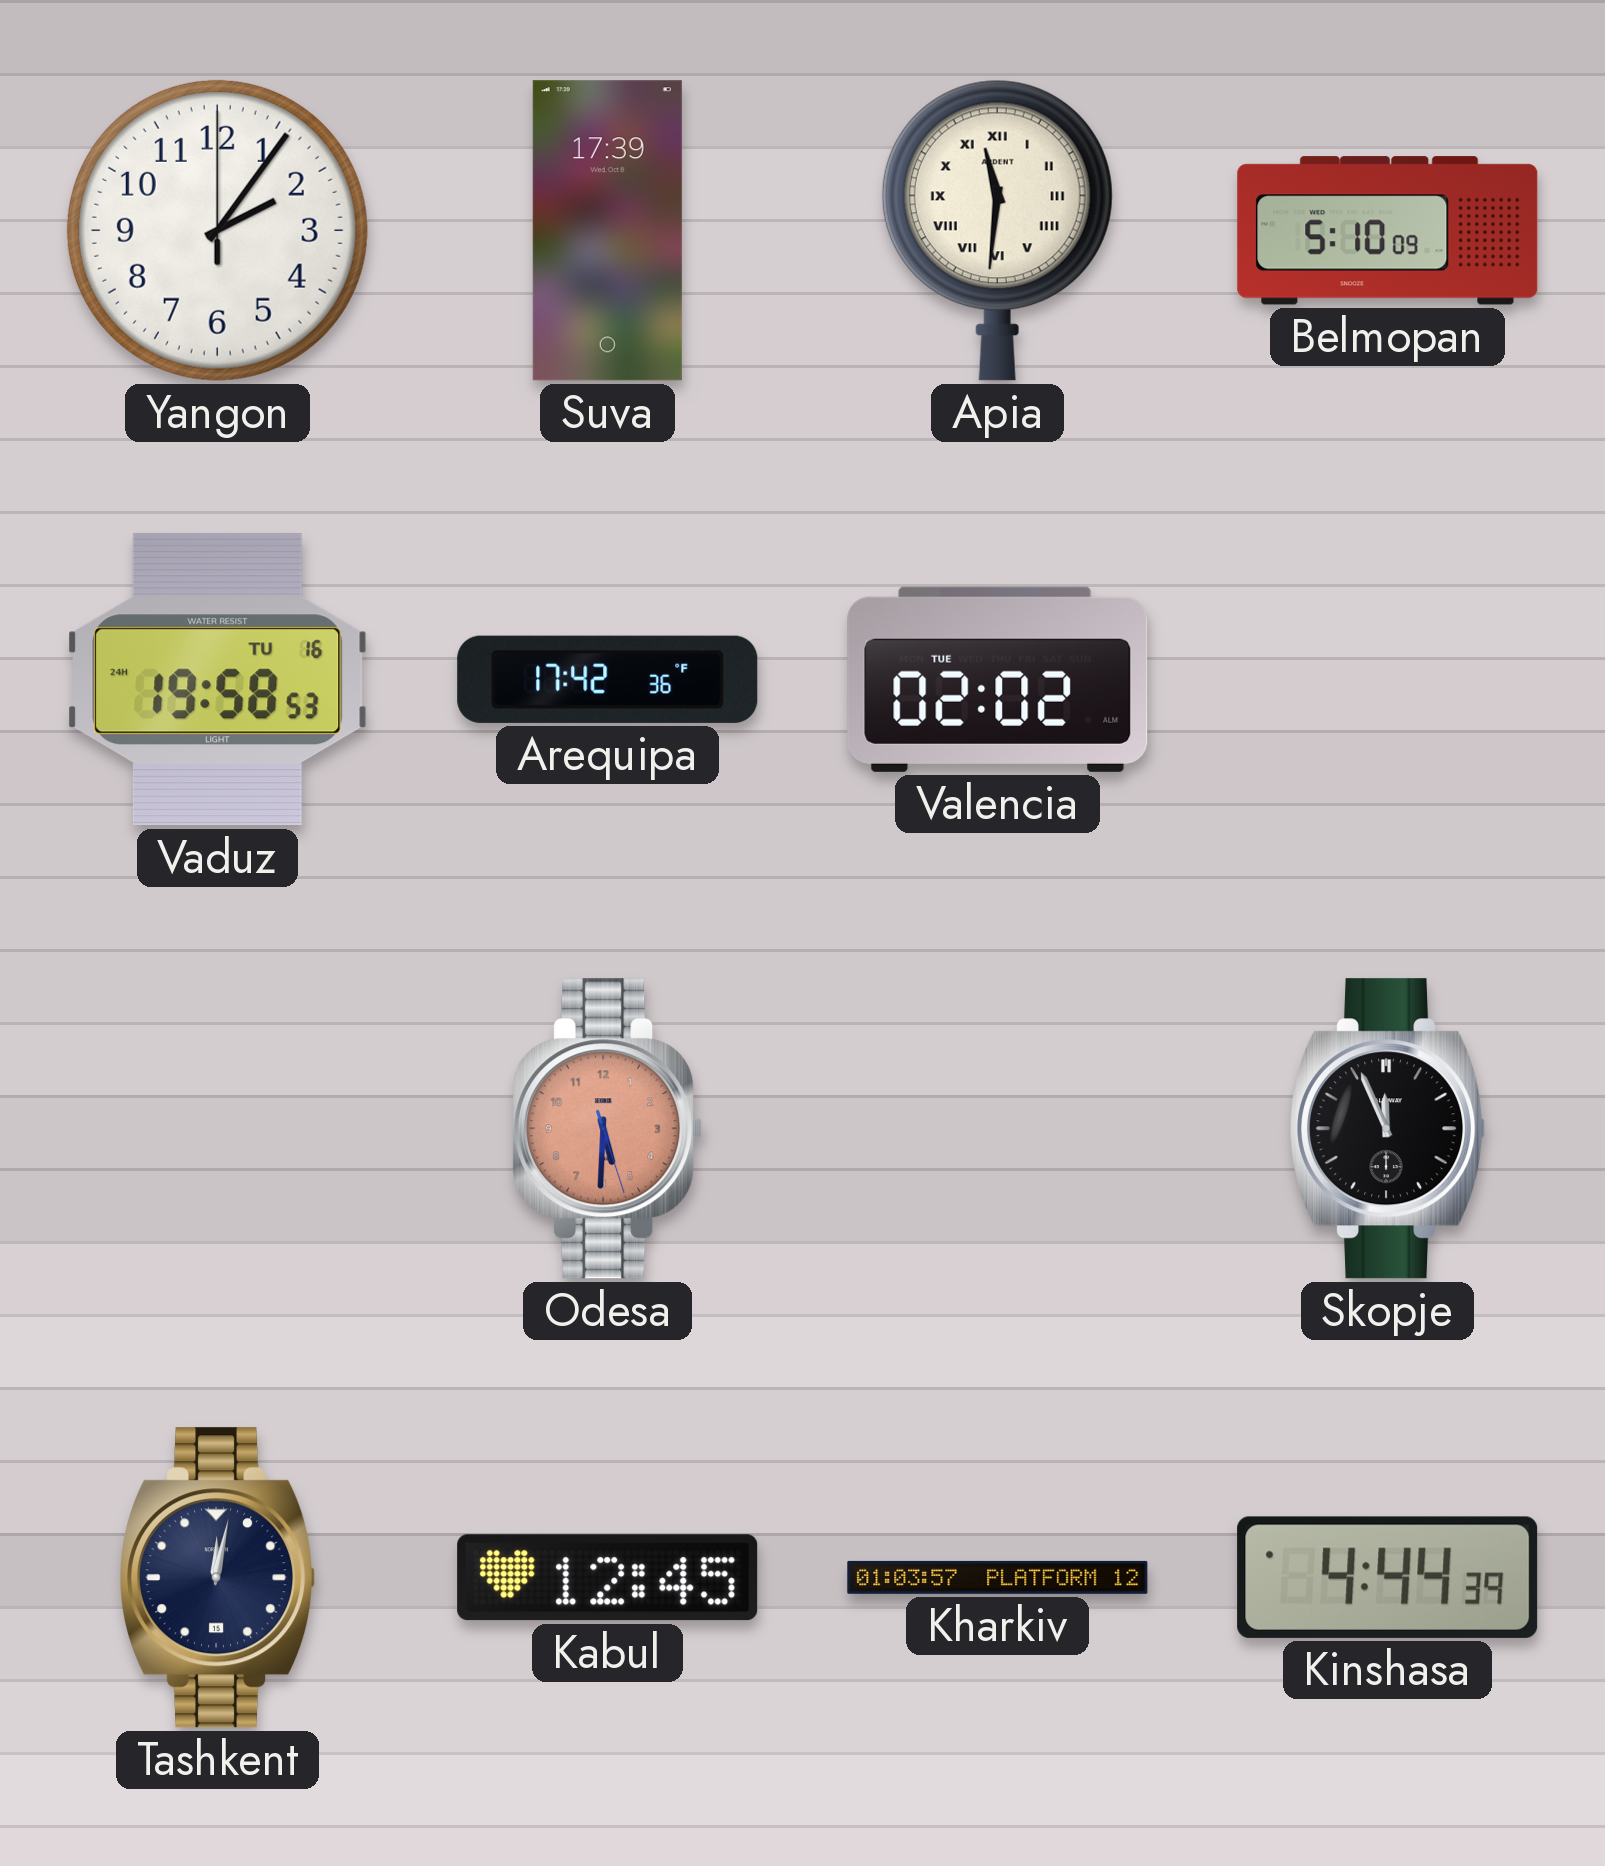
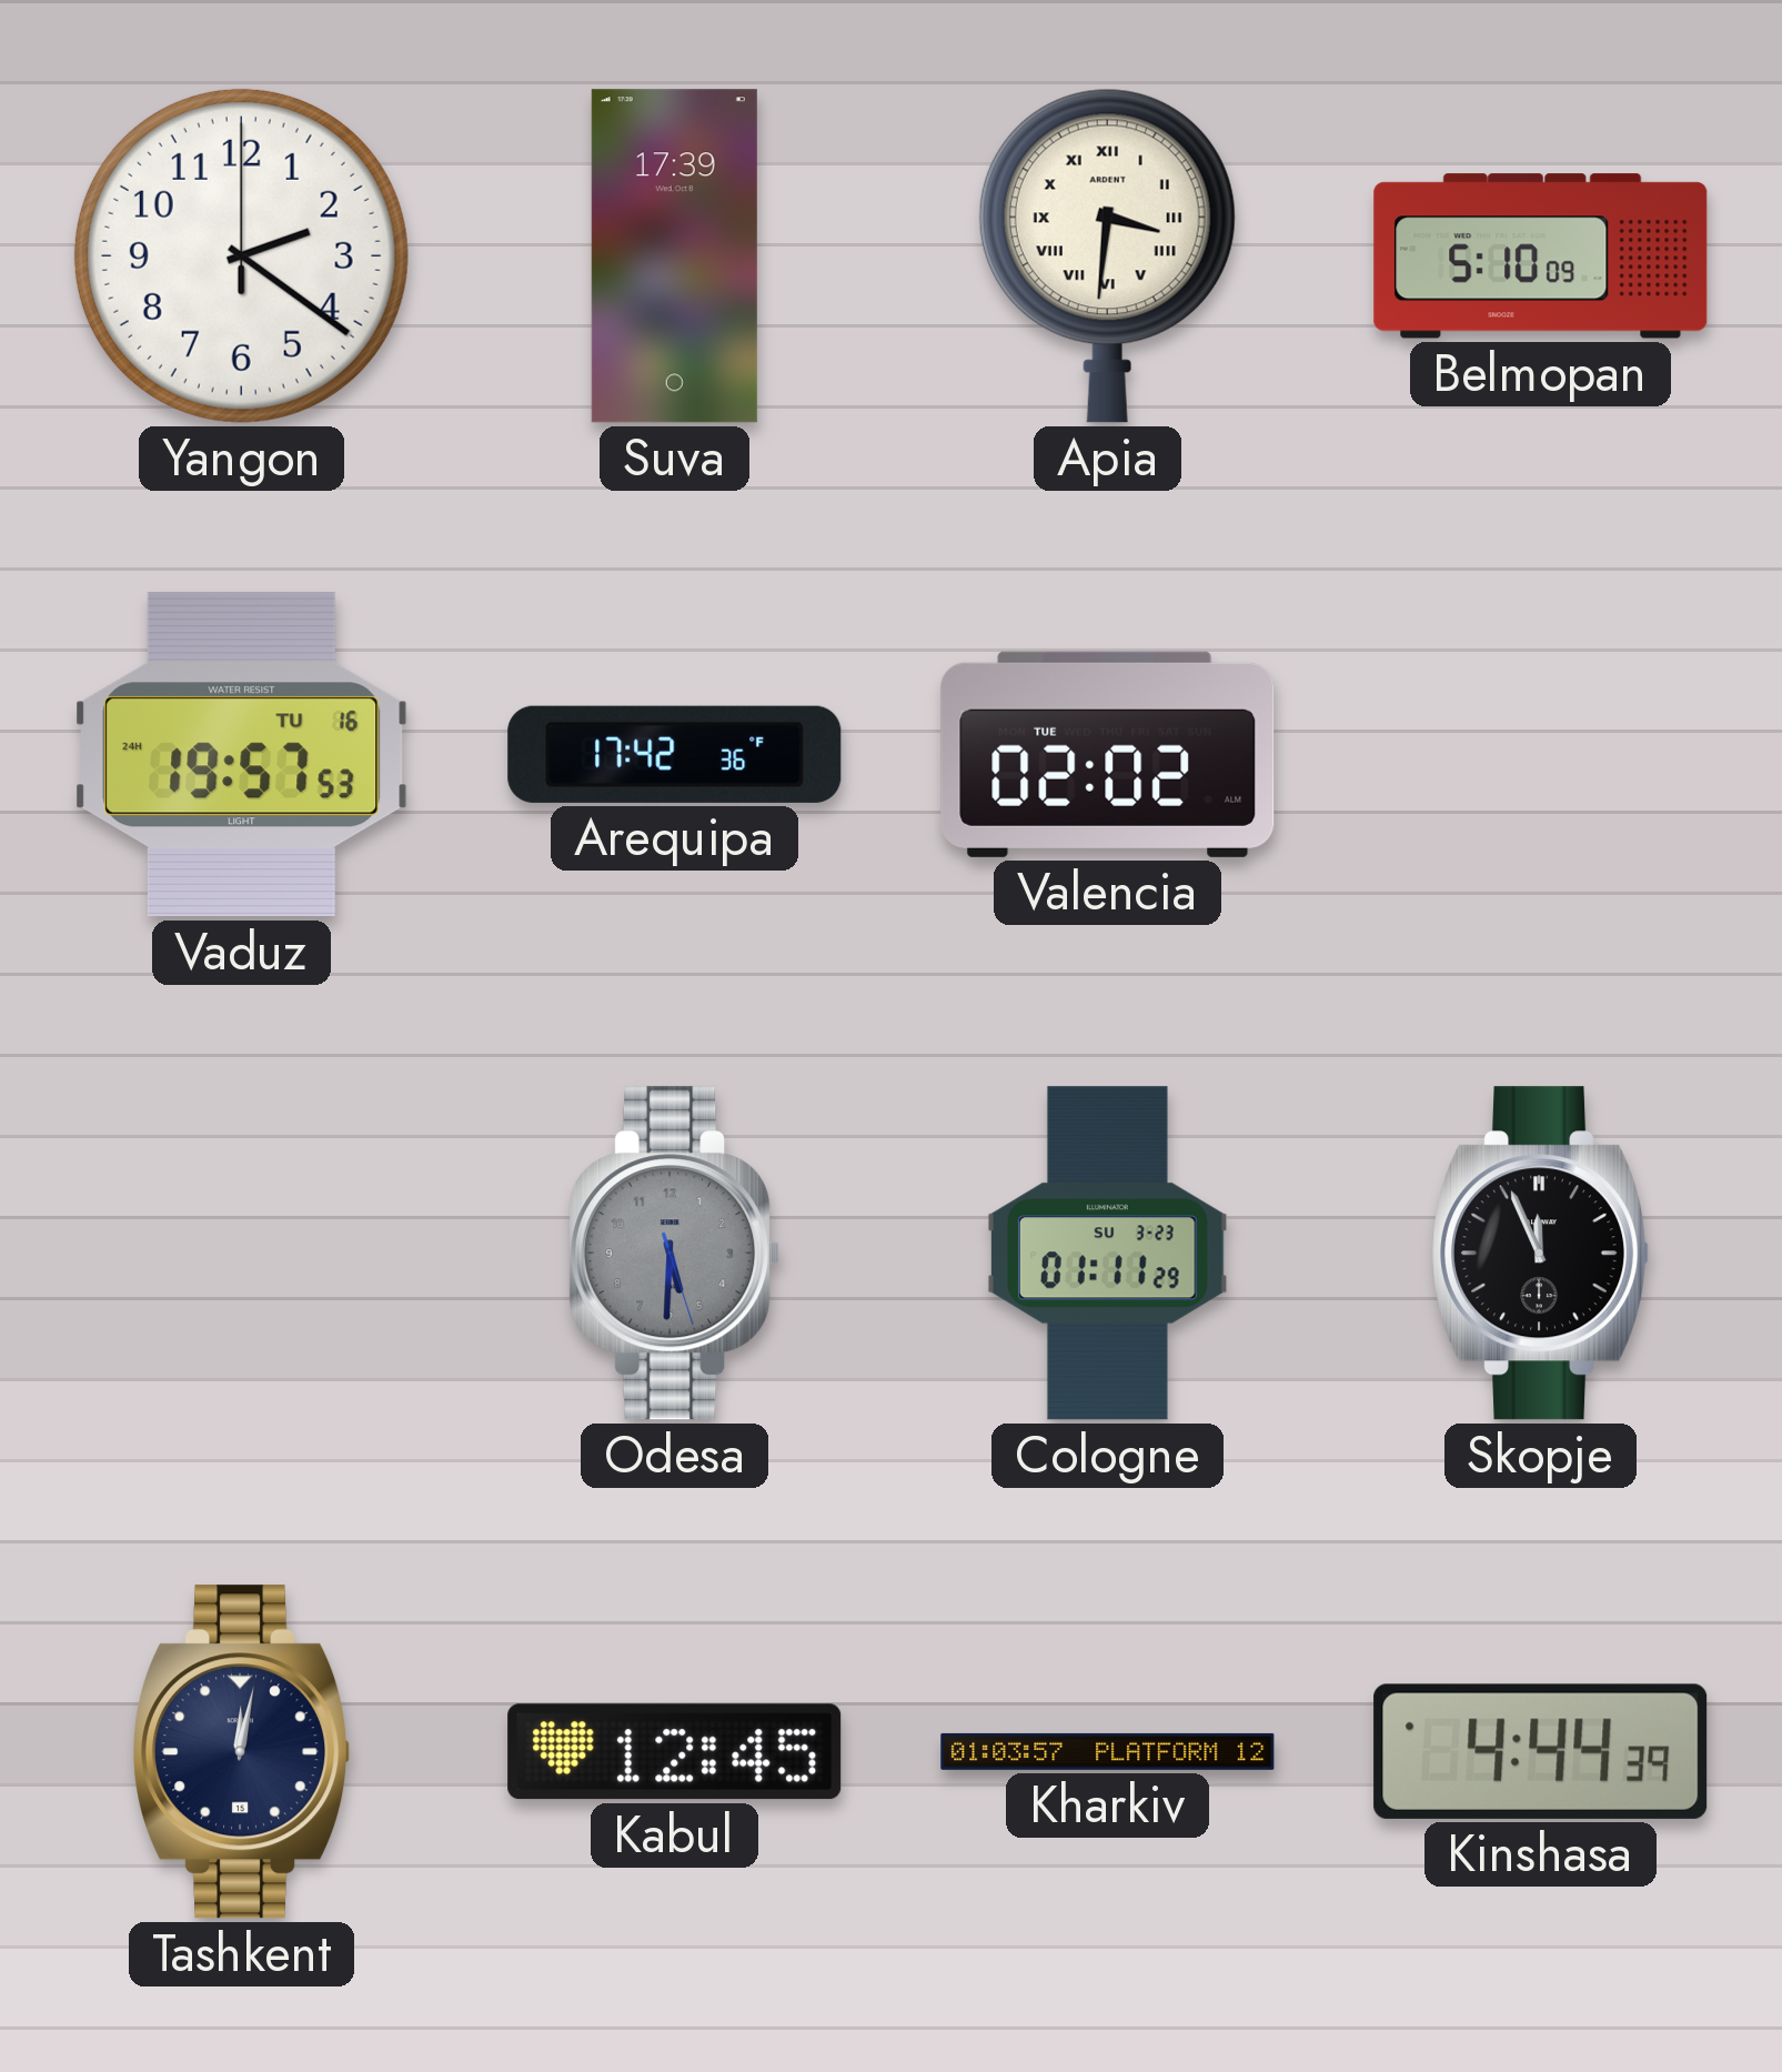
Yangon: 2:06 -> 2:21
Apia: 11:31 -> 3:31
Vaduz: 19:58 -> 19:57
Odesa dial: salmon -> grey
Cologne: none -> 01:11
